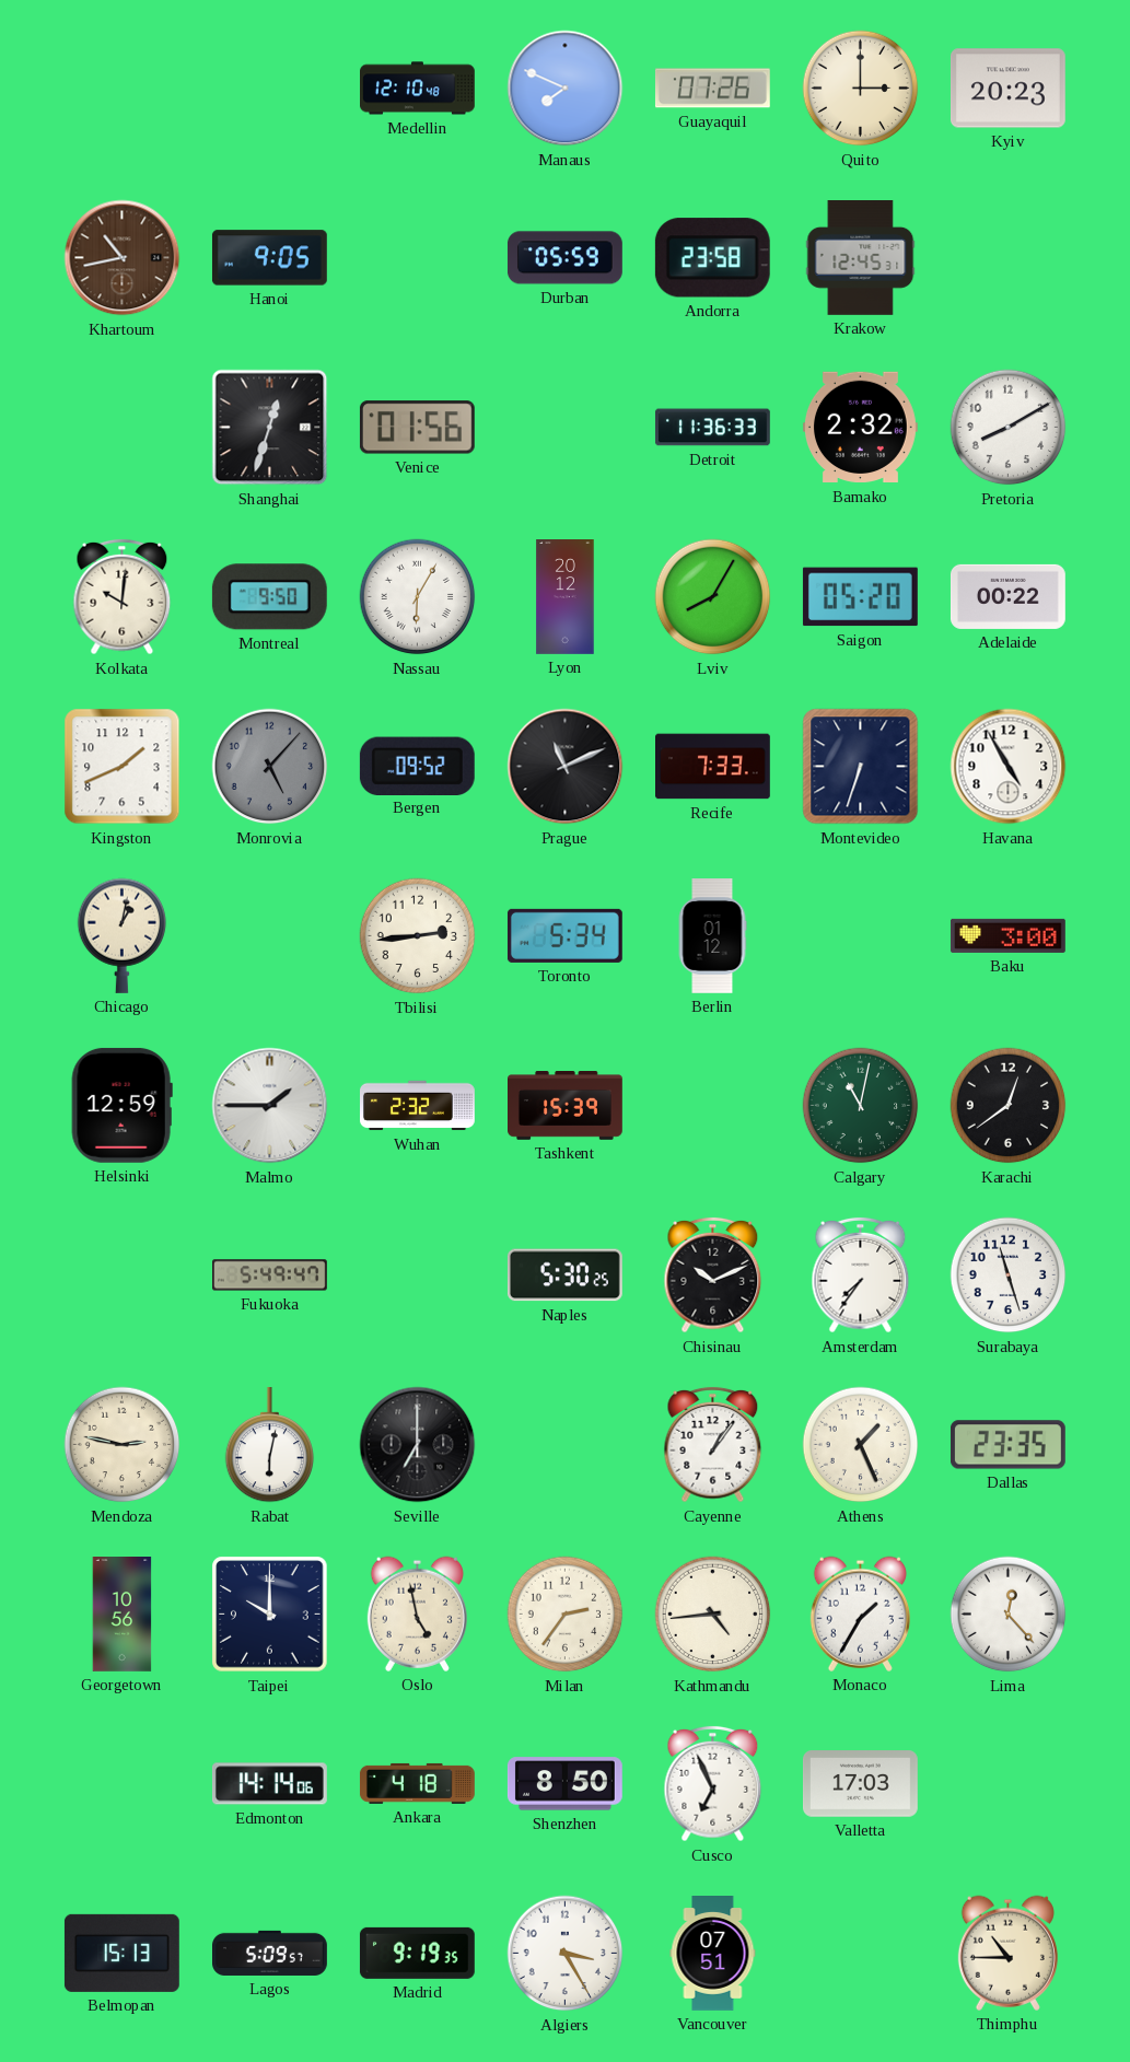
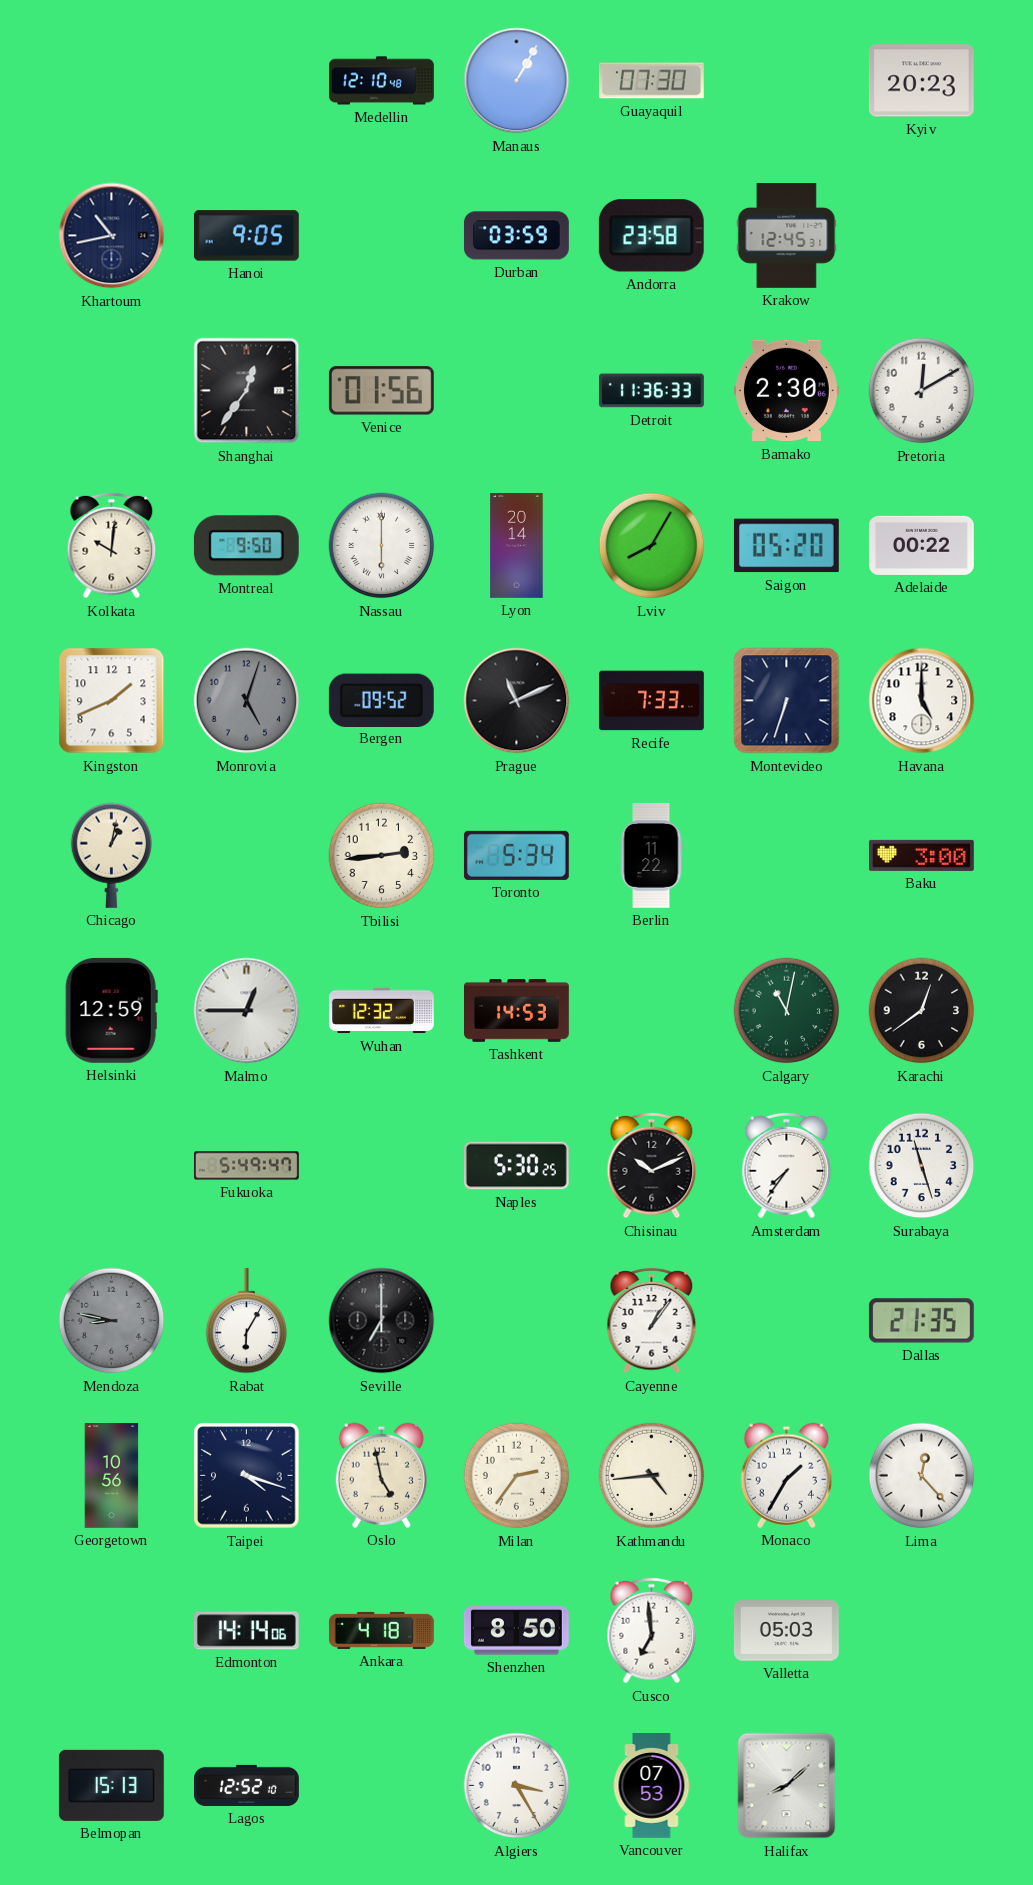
Manaus: 7:49 -> 1:05
Guayaquil: 07:26 -> 07:30
Quito: 3:00 -> none
Khartoum dial: brown -> navy
Durban: 05:59 -> 03:59
Shanghai: 12:33 -> 12:36
Bamako: 2:32 -> 2:30
Pretoria: 8:10 -> 12:10
Nassau: 6:05 -> 6:00
Lyon: 20:12 -> 20:14
Monrovia: 5:07 -> 5:03
Havana: 4:55 -> 5:00
Berlin: 01:12 -> 11:22
Malmo: 1:45 -> 12:45
Wuhan: 2:32 -> 12:32
Tashkent: 15:39 -> 14:53
Mendoza: 2:47 -> 8:47
Mendoza dial: cream -> grey
Rabat: 6:02 -> 6:05
Athens: 1:26 -> none
Dallas: 23:35 -> 21:35
Taipei: 10:00 -> 4:18
Cusco: 6:56 -> 6:59
Valletta: 17:03 -> 05:03
Lagos: 5:09 -> 12:52
Madrid: 9:19 -> none
Vancouver: 07:51 -> 07:53
Halifax: none -> 8:08
Thimphu: 10:45 -> none
